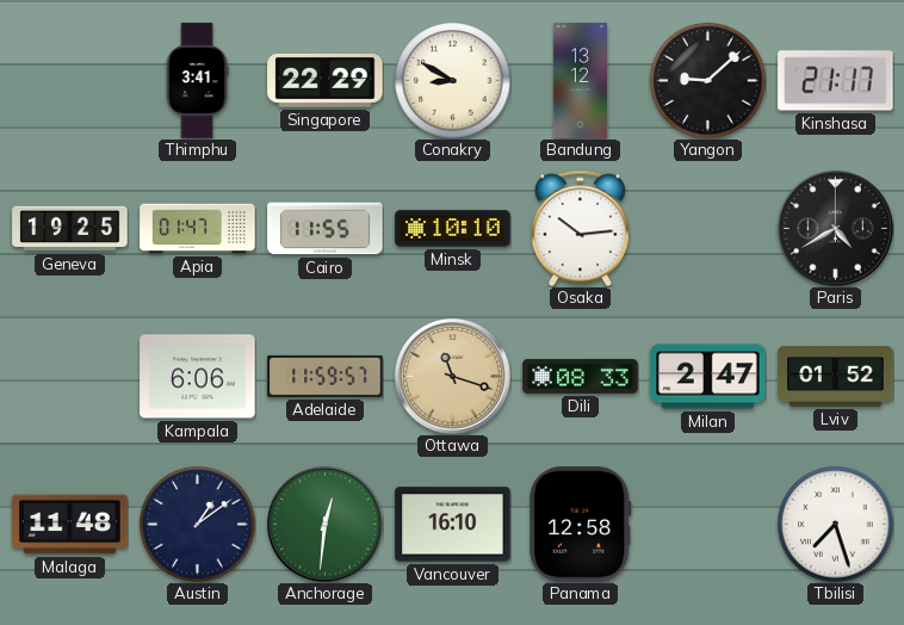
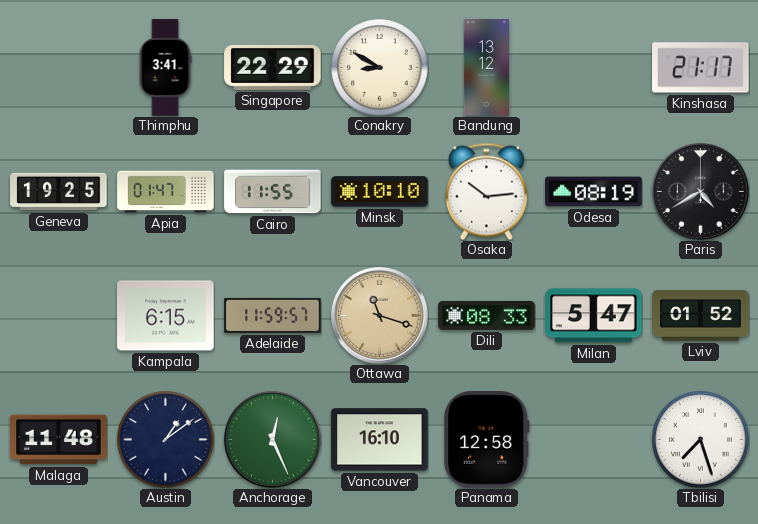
Yangon: 9:08 -> none
Odesa: none -> 08:19
Kampala: 6:06 -> 6:15
Milan: 2:47 -> 5:47
Anchorage: 12:31 -> 12:26
